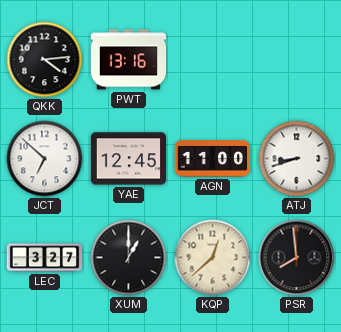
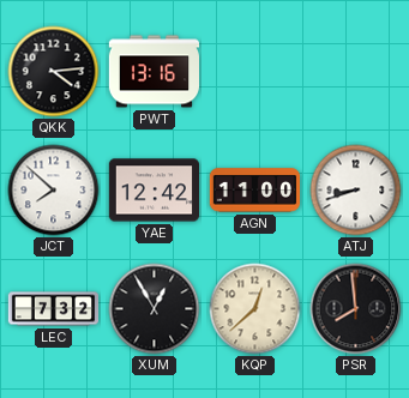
JCT: 6:52 -> 7:52
YAE: 12:45 -> 12:42
LEC: 3:27 -> 7:32
XUM: 1:00 -> 12:55
